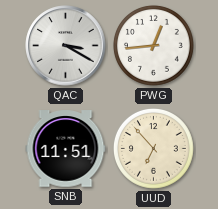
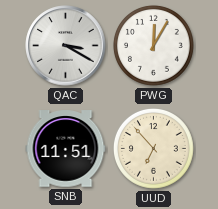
PWG: 12:44 -> 12:05
